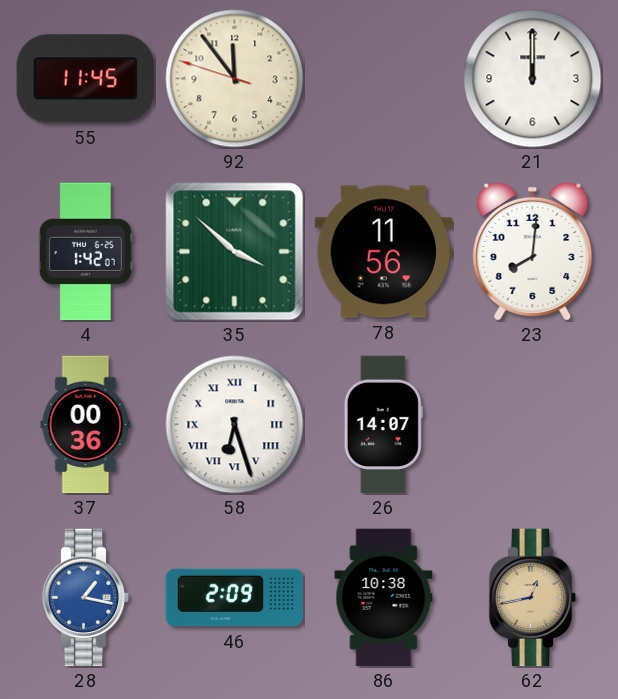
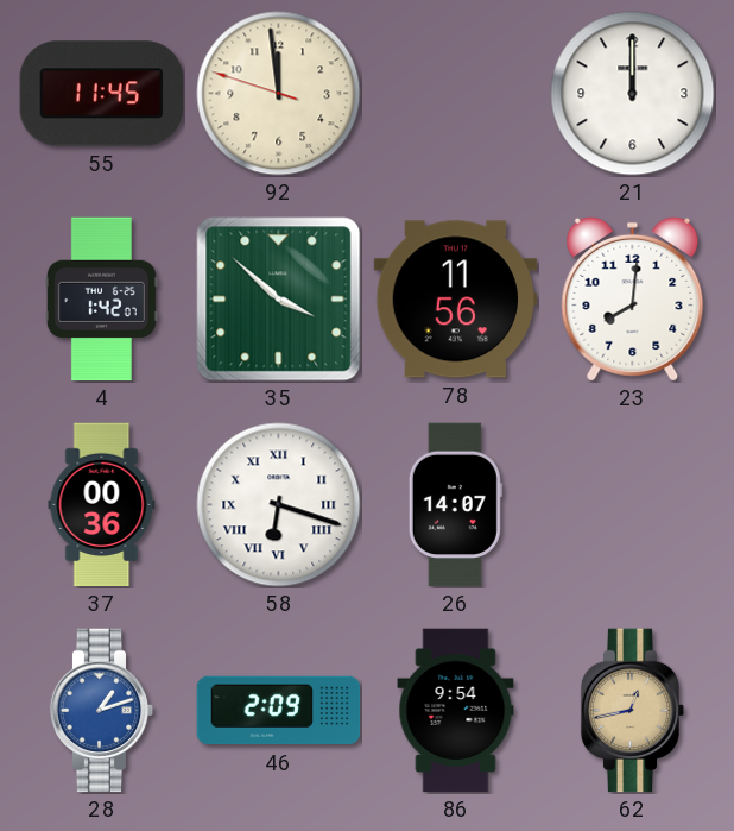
92: 11:53 -> 11:58
58: 6:27 -> 6:18
28: 1:17 -> 1:12
86: 10:38 -> 9:54
